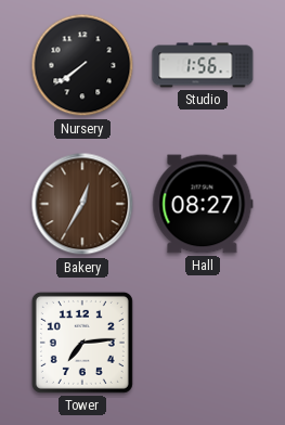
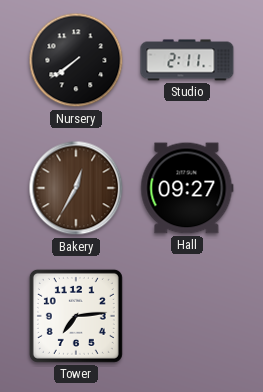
Studio: 1:56 -> 2:11
Hall: 08:27 -> 09:27
